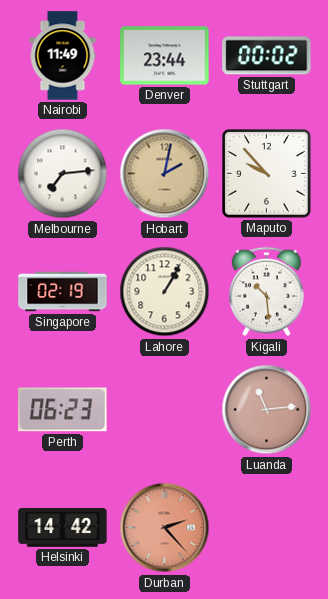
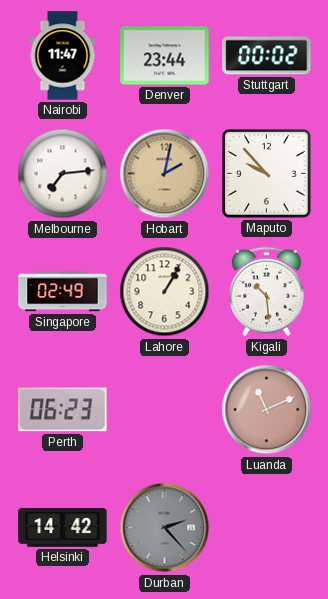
Nairobi: 11:49 -> 11:47
Singapore: 02:19 -> 02:49
Luanda: 11:14 -> 11:11
Durban dial: salmon -> grey
